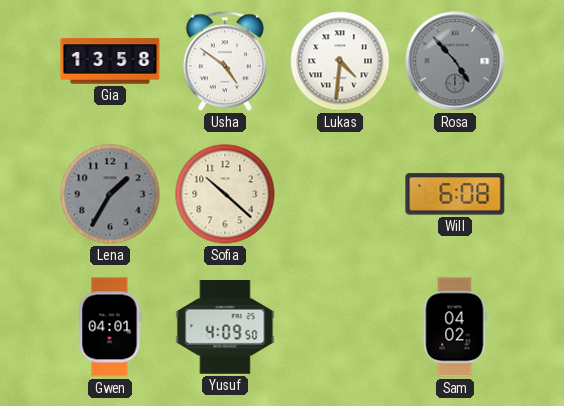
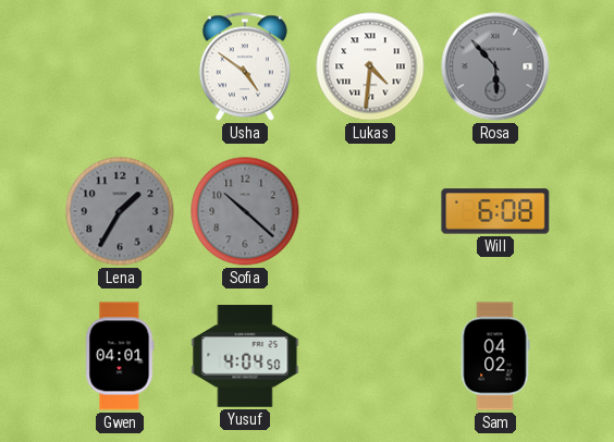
Gia: 13:58 -> none
Rosa: 4:53 -> 5:53
Sofia dial: cream -> grey
Yusuf: 4:09 -> 4:04
